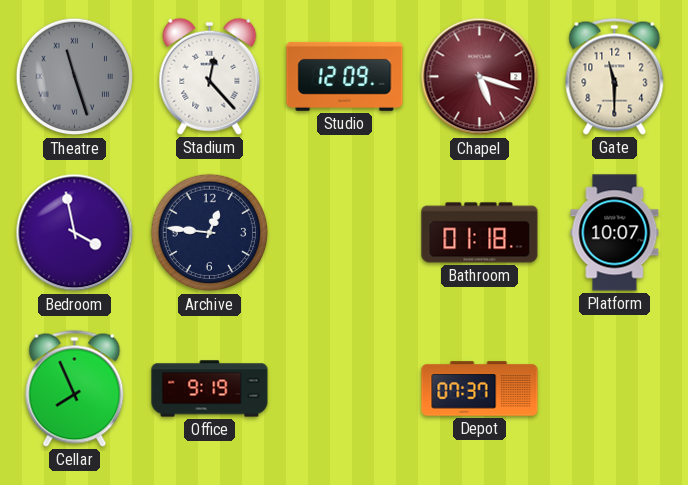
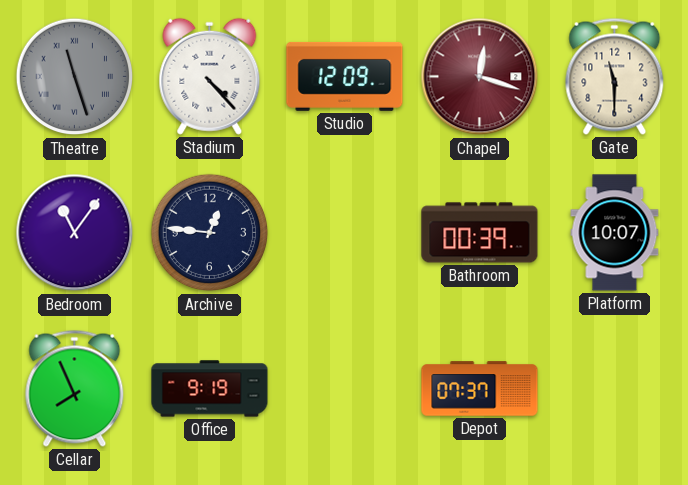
Stadium: 12:23 -> 4:23
Chapel: 5:18 -> 12:18
Bedroom: 3:58 -> 11:06
Bathroom: 01:18 -> 00:39
